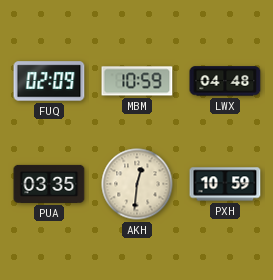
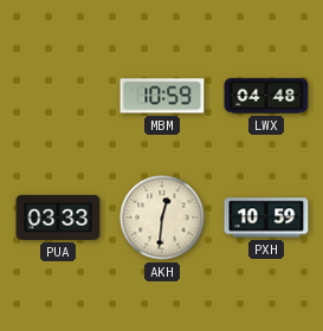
FUQ: 02:09 -> none
PUA: 03:35 -> 03:33
